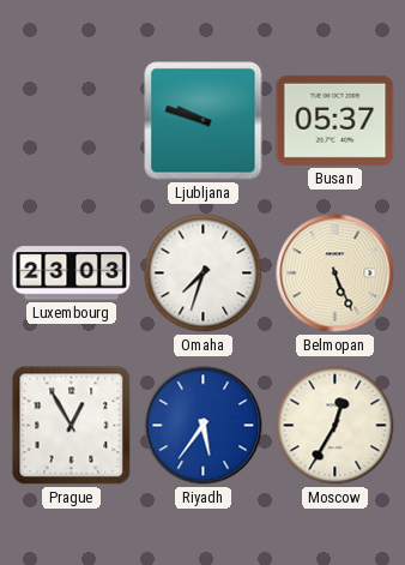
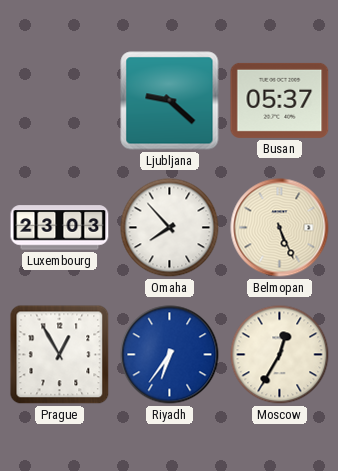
Ljubljana: 9:48 -> 9:22
Omaha: 7:33 -> 7:53
Riyadh: 5:36 -> 6:36
